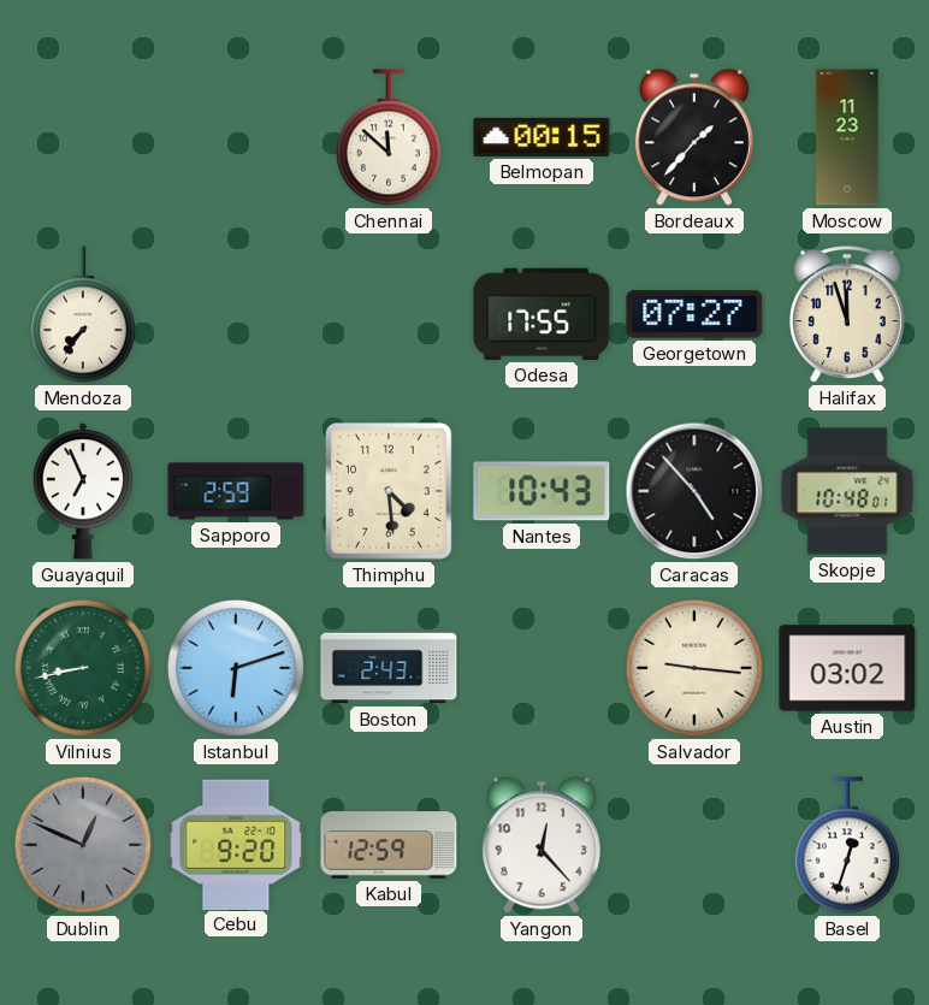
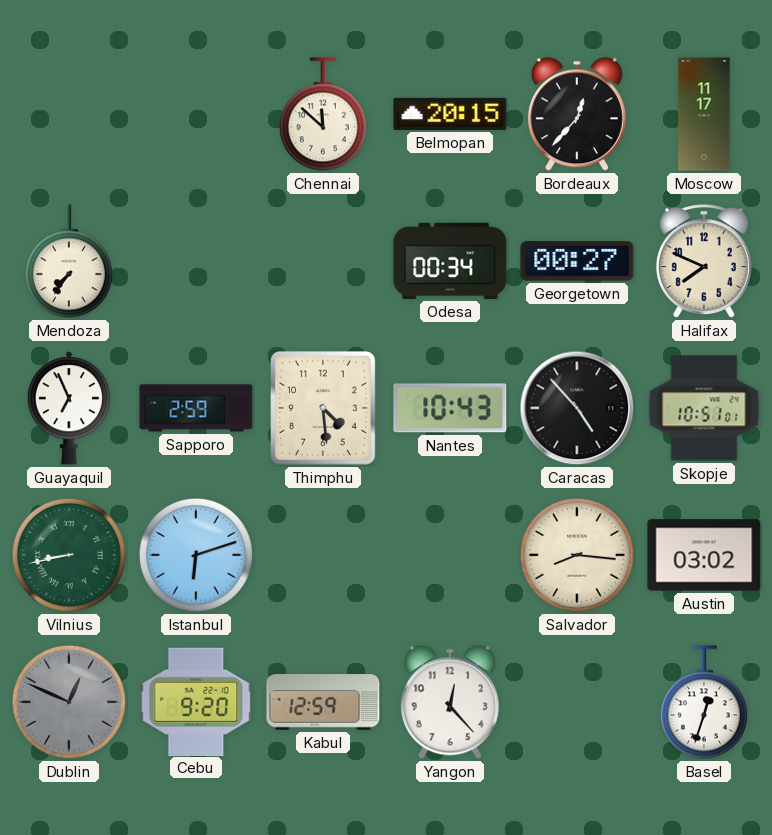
Belmopan: 00:15 -> 20:15
Bordeaux: 1:37 -> 12:37
Moscow: 11:23 -> 11:17
Odesa: 17:55 -> 00:34
Georgetown: 07:27 -> 00:27
Halifax: 11:57 -> 7:49
Skopje: 10:48 -> 10:51
Boston: 2:43 -> none
Salvador: 9:16 -> 8:16
